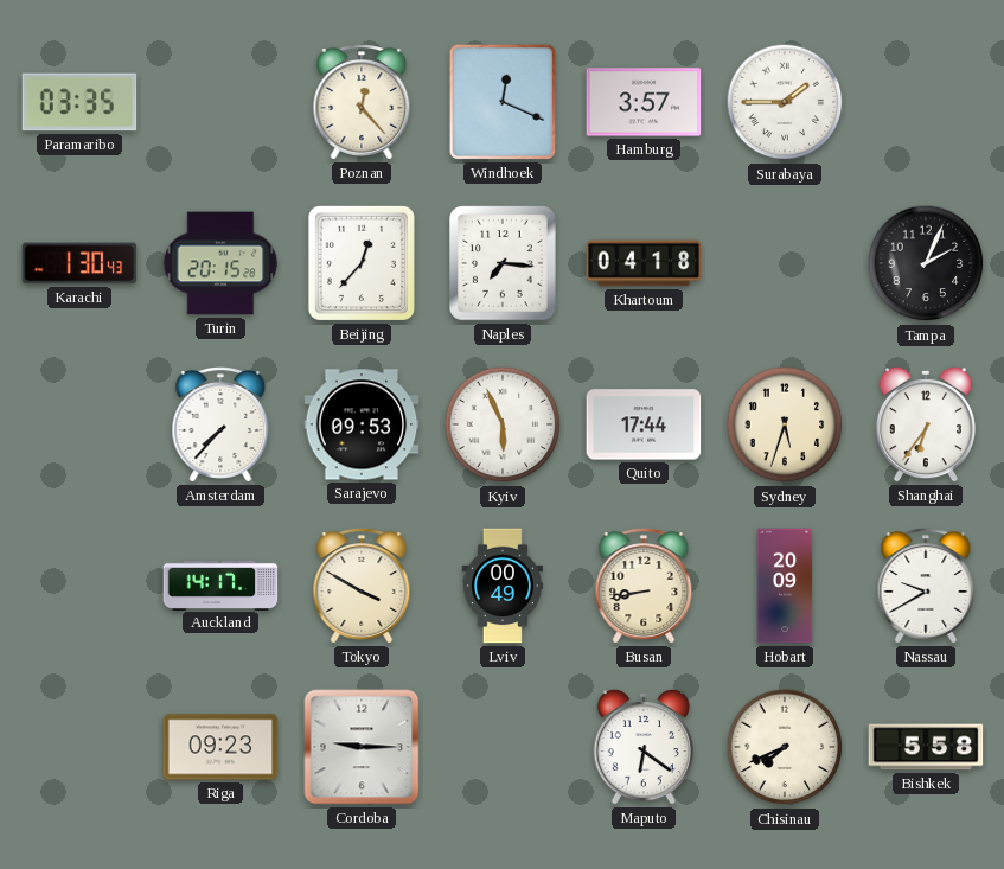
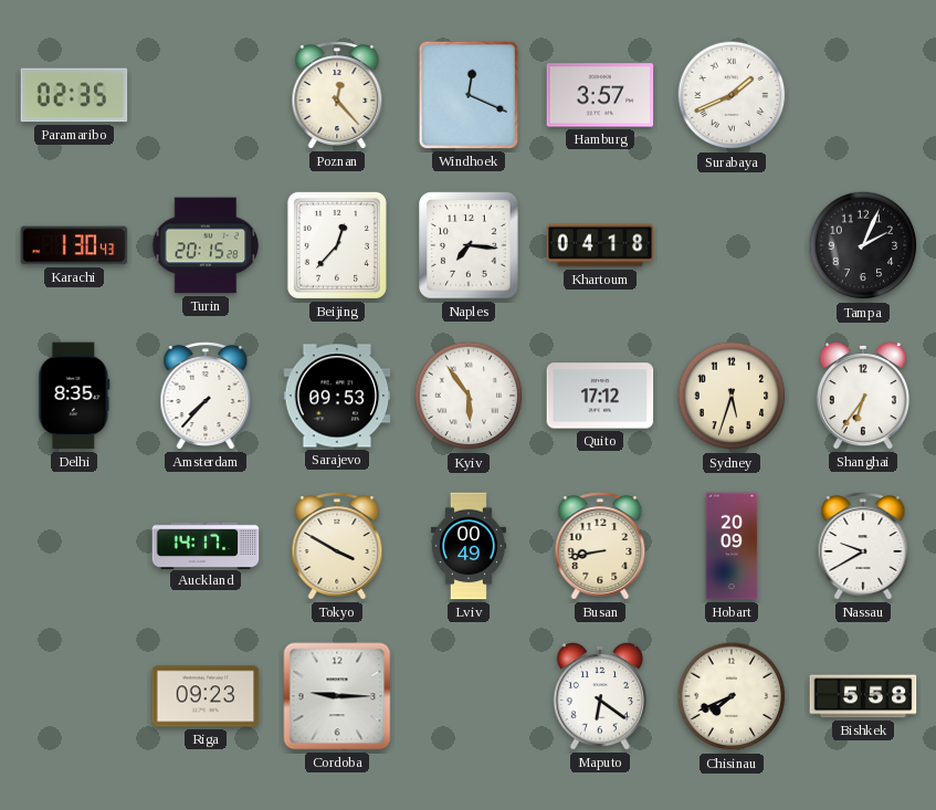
Paramaribo: 03:35 -> 02:35
Surabaya: 1:45 -> 1:41
Delhi: none -> 8:35
Kyiv: 5:56 -> 5:54
Quito: 17:44 -> 17:12
